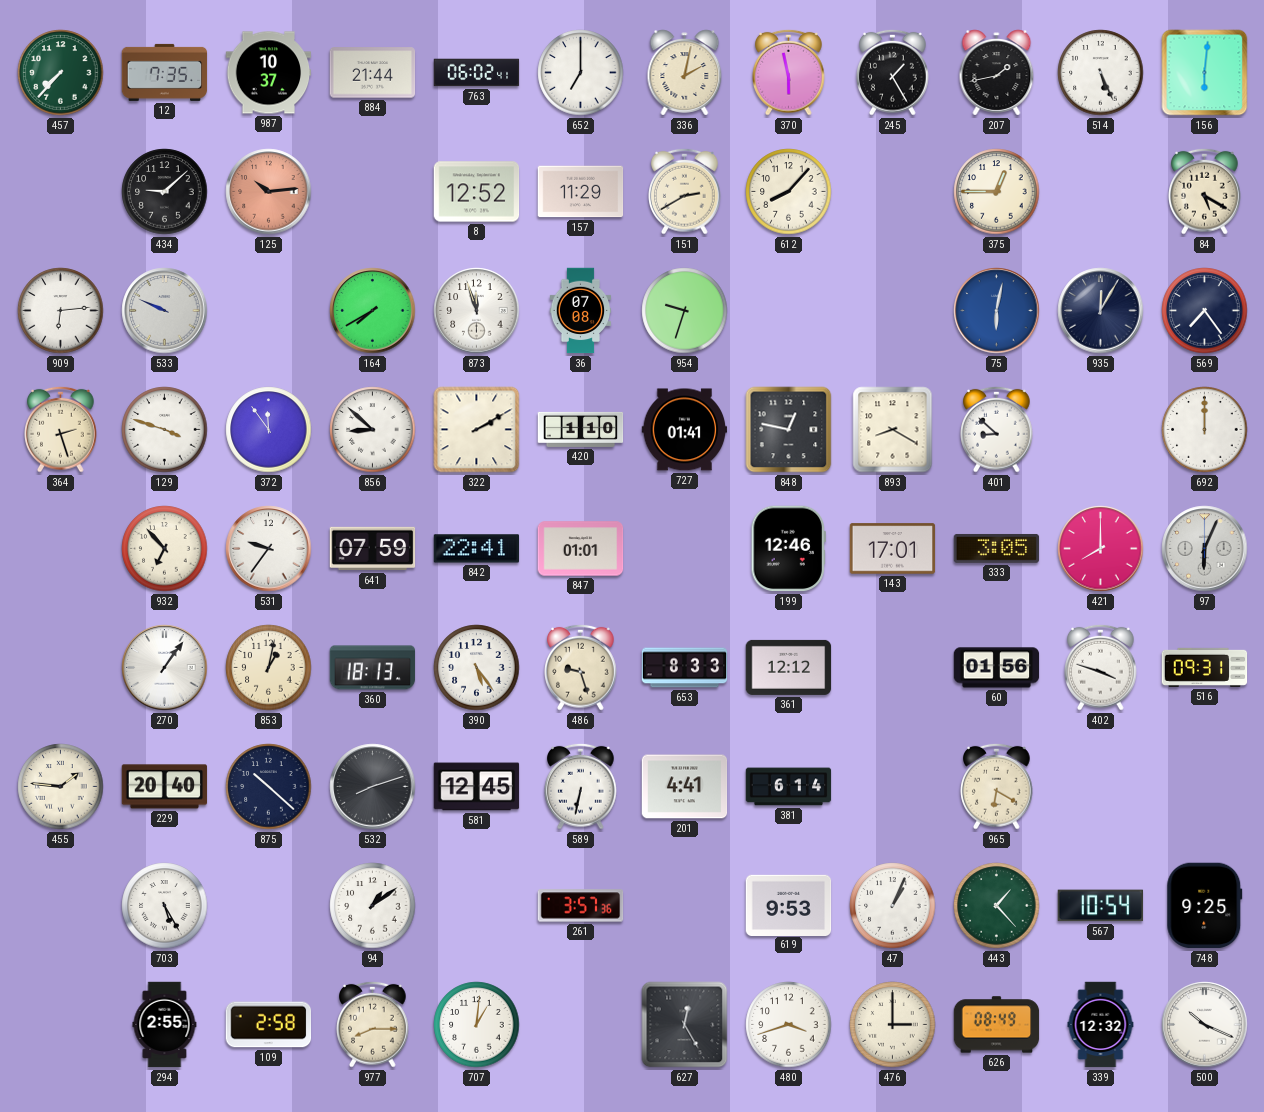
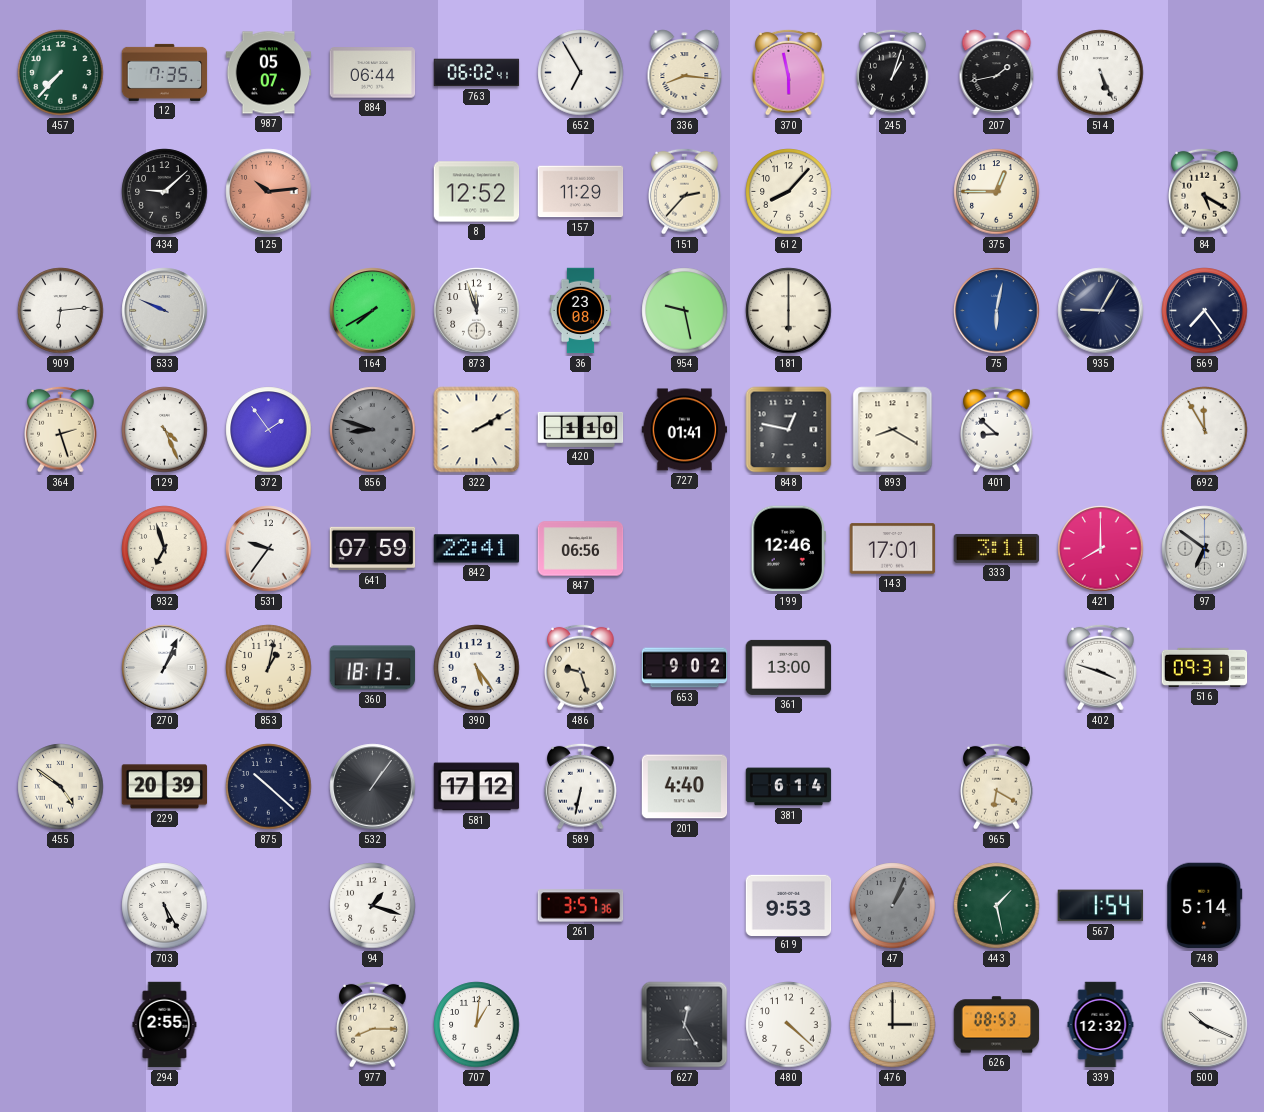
987: 10:37 -> 05:07
884: 21:44 -> 06:44
652: 7:00 -> 6:55
336: 2:02 -> 8:16
245: 1:25 -> 1:03
156: 6:01 -> none
151: 2:40 -> 2:37
36: 07:08 -> 23:08
954: 9:33 -> 9:28
181: none -> 6:00
935: 12:05 -> 9:05
129: 3:48 -> 4:26
372: 11:54 -> 1:54
856: 8:52 -> 8:48
856 dial: white -> grey
692: 12:00 -> 11:55
932: 6:53 -> 6:57
847: 01:01 -> 06:56
333: 3:05 -> 3:11
97: 6:04 -> 6:51
270: 1:06 -> 1:04
653: 8:33 -> 9:02
361: 12:12 -> 13:00
60: 01:56 -> none
455: 1:46 -> 4:51
229: 20:40 -> 20:39
532: 8:12 -> 1:06
581: 12:45 -> 17:12
201: 4:41 -> 4:40
94: 1:09 -> 1:18
47 dial: white -> grey
443: 1:23 -> 1:28
567: 10:54 -> 1:54
748: 9:25 -> 5:14
109: 2:58 -> none
480: 3:42 -> 4:22
626: 08:49 -> 08:53
